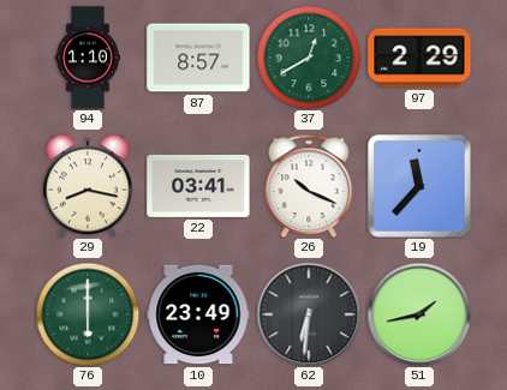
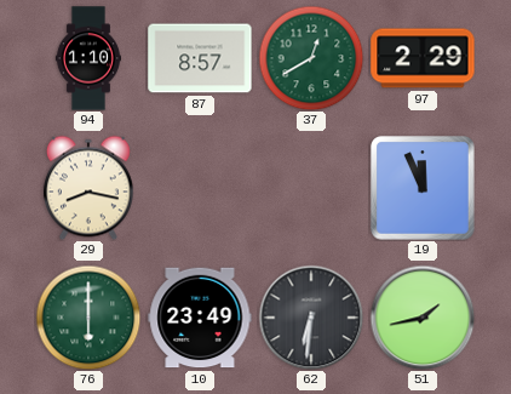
22: 03:41 -> none
26: 10:19 -> none
19: 11:37 -> 11:56
